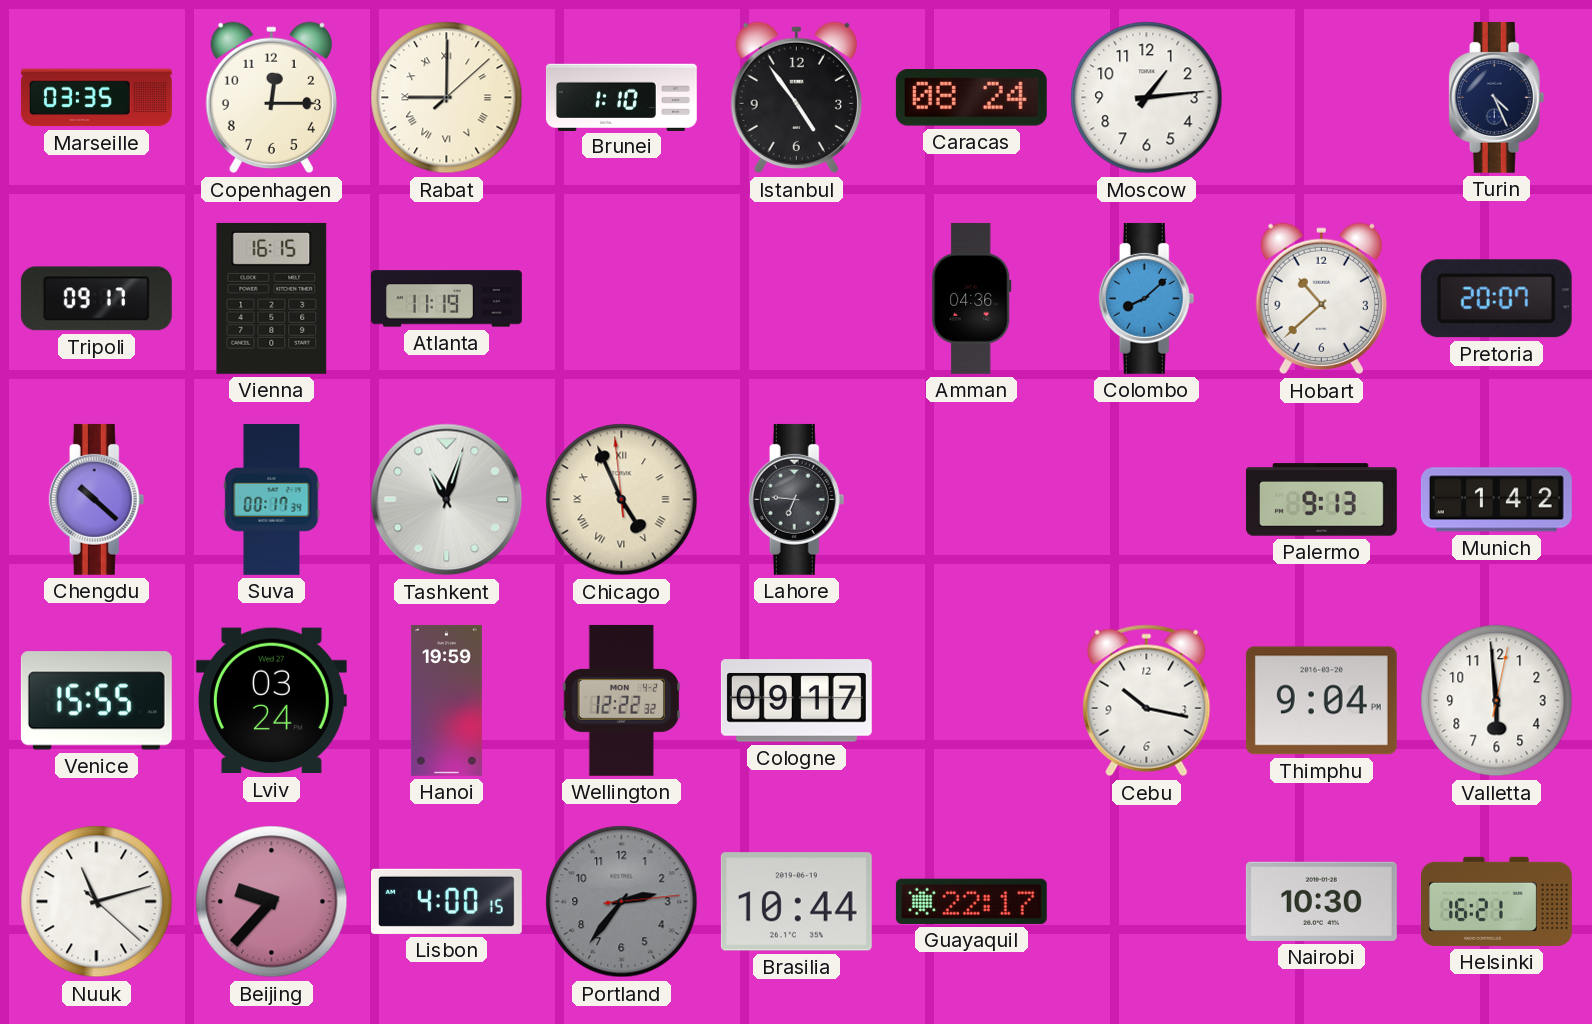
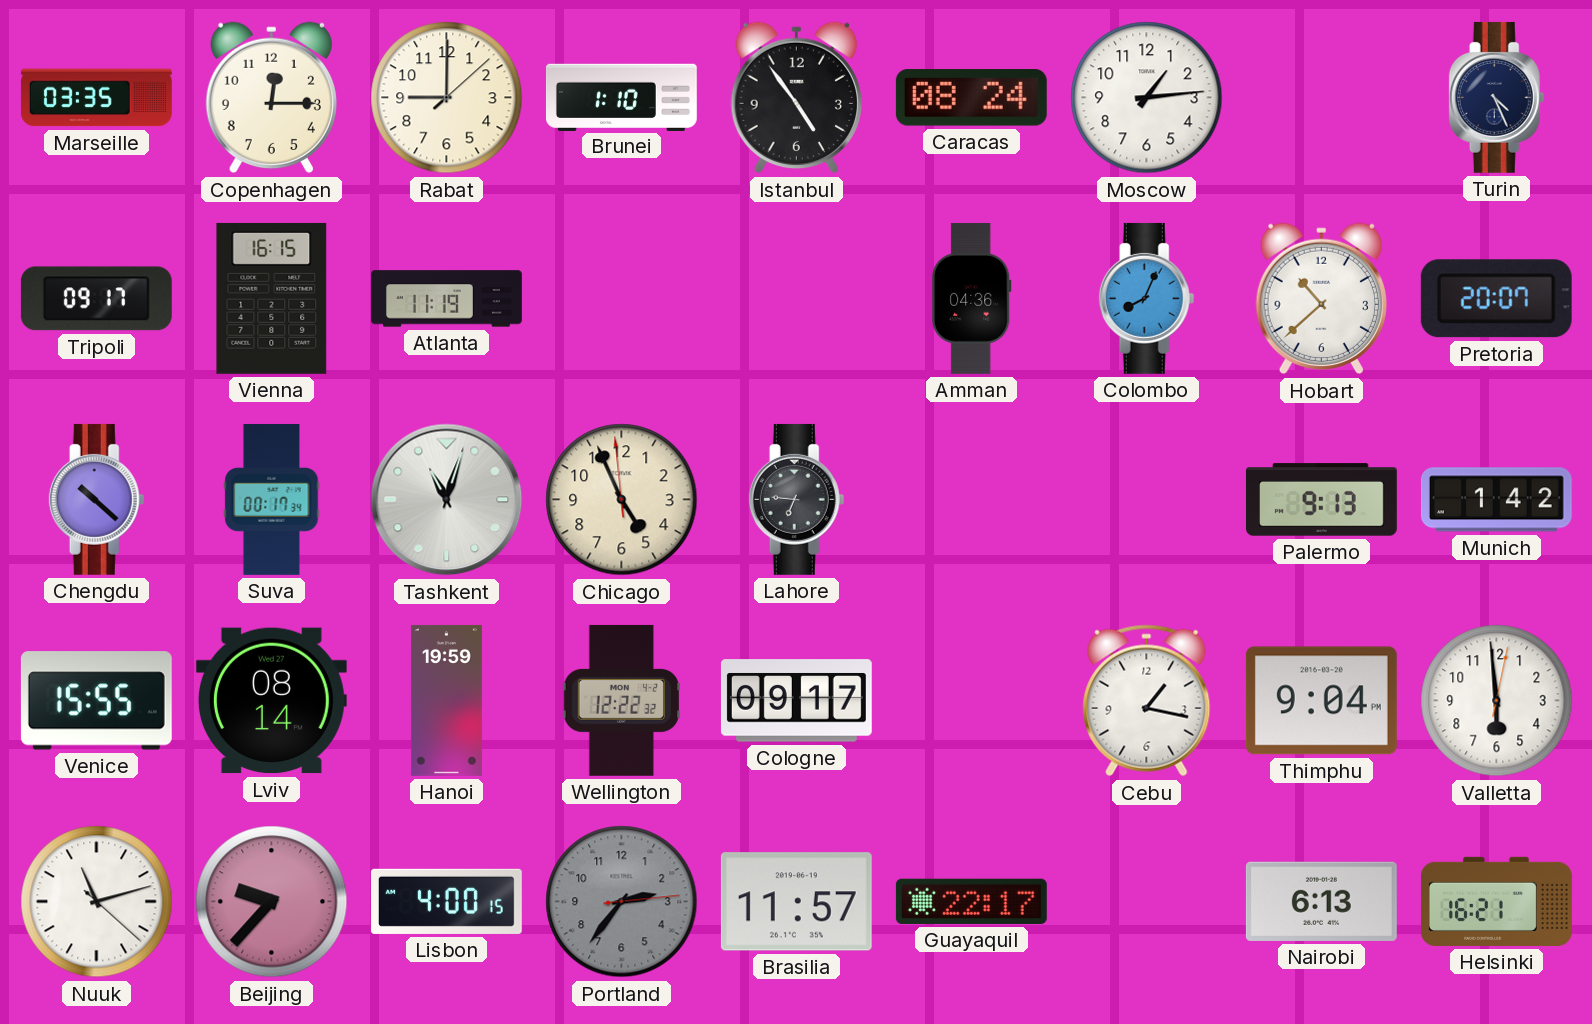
Rabat numerals: Roman -> Arabic
Colombo: 8:08 -> 8:04
Chicago numerals: Roman -> Arabic
Lviv: 03:24 -> 08:14
Cebu: 10:17 -> 1:17
Brasilia: 10:44 -> 11:57
Nairobi: 10:30 -> 6:13
